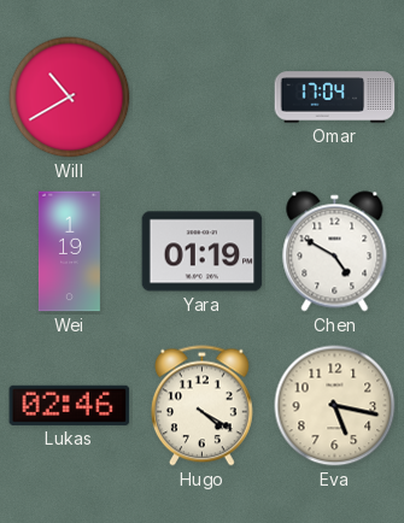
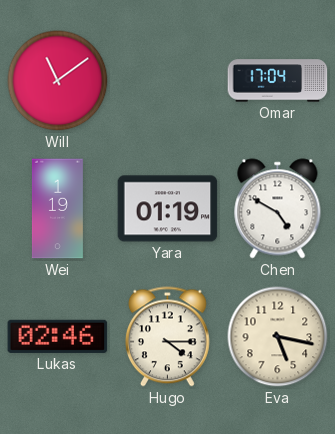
Will: 10:40 -> 11:09
Hugo: 4:20 -> 4:15
